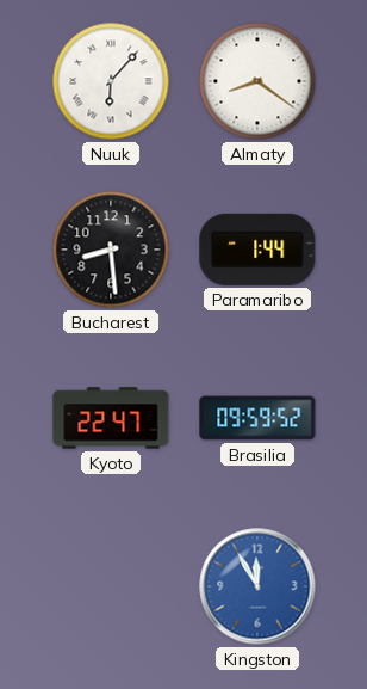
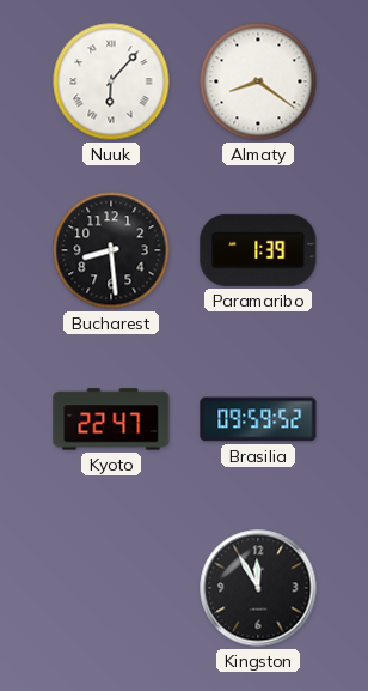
Paramaribo: 1:44 -> 1:39
Kingston dial: blue -> black
